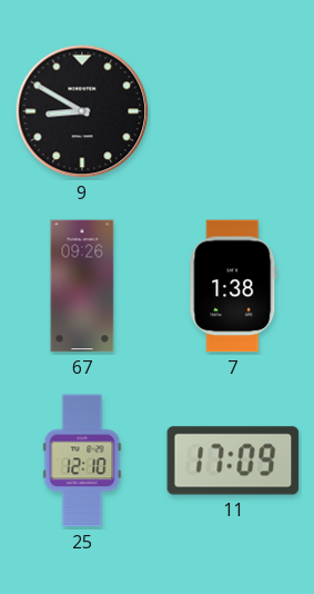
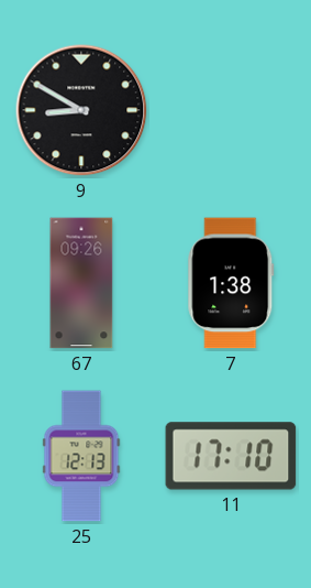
25: 12:10 -> 12:13
11: 17:09 -> 17:10
